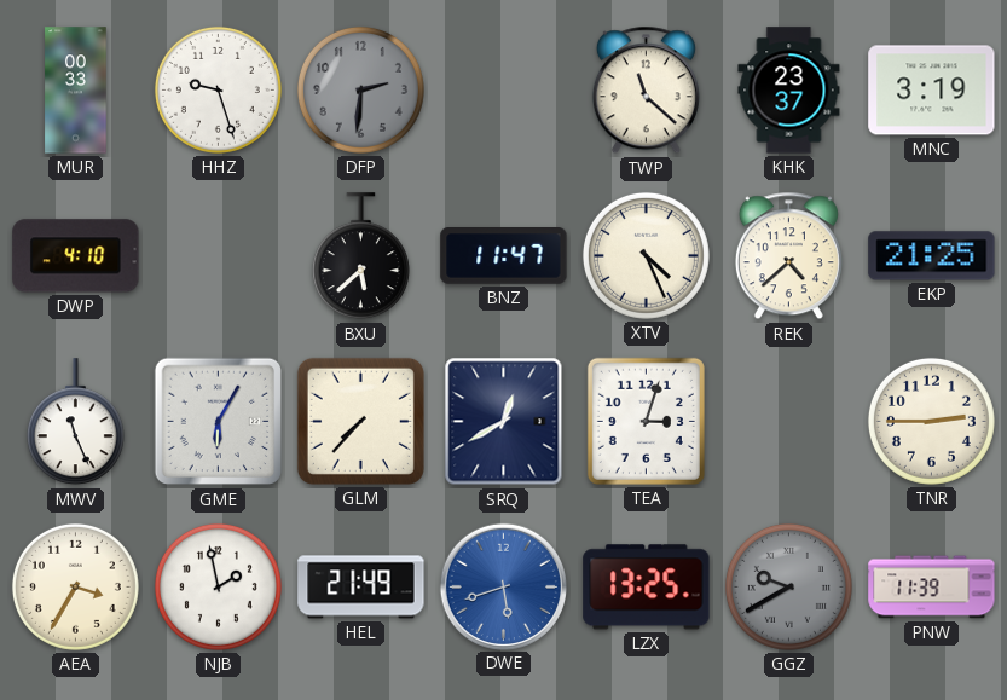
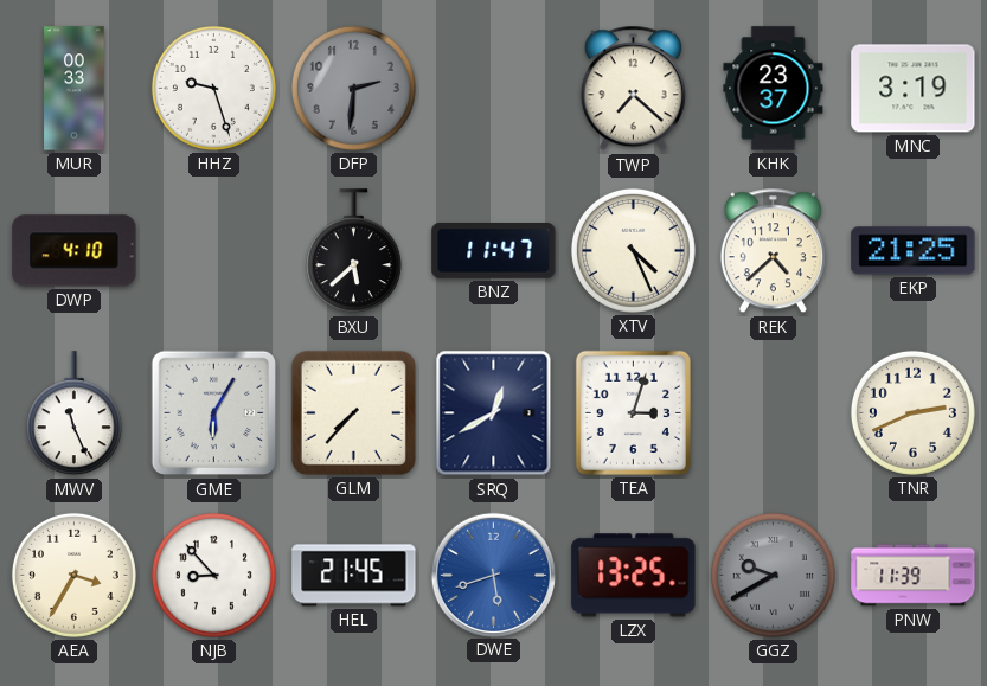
TWP: 11:22 -> 7:22
TNR: 2:45 -> 2:41
NJB: 1:58 -> 8:53
HEL: 21:49 -> 21:45
